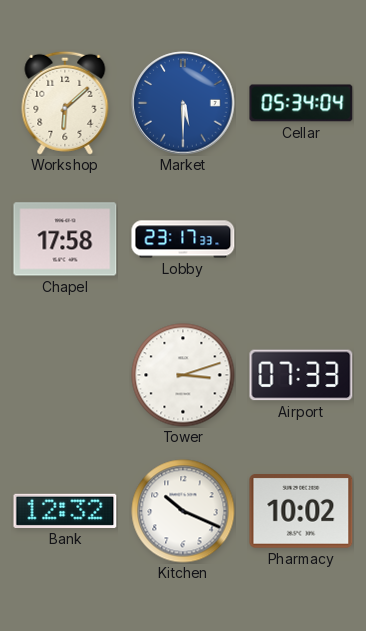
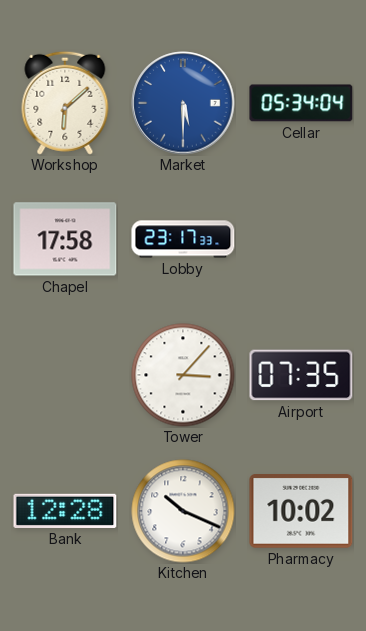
Tower: 3:12 -> 3:07
Airport: 07:33 -> 07:35
Bank: 12:32 -> 12:28
